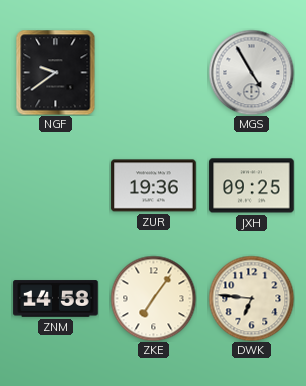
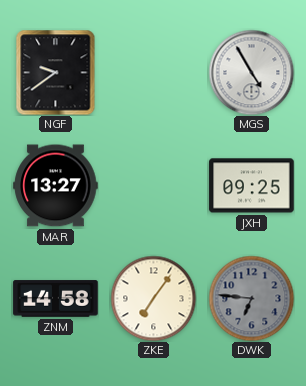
MAR: none -> 13:27
ZUR: 19:36 -> none
DWK dial: cream -> grey
